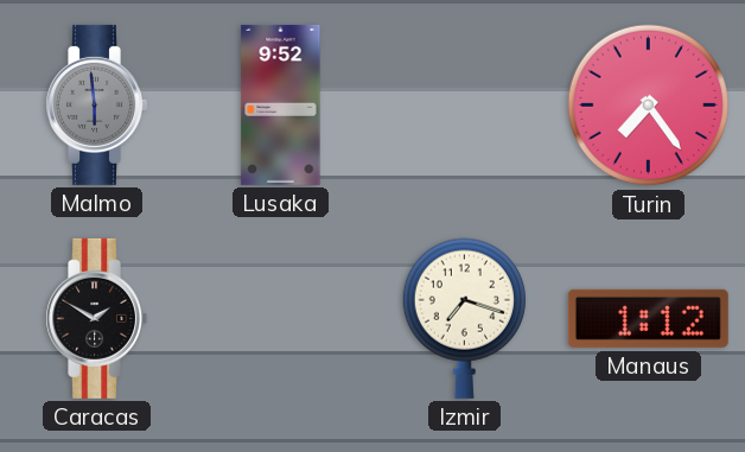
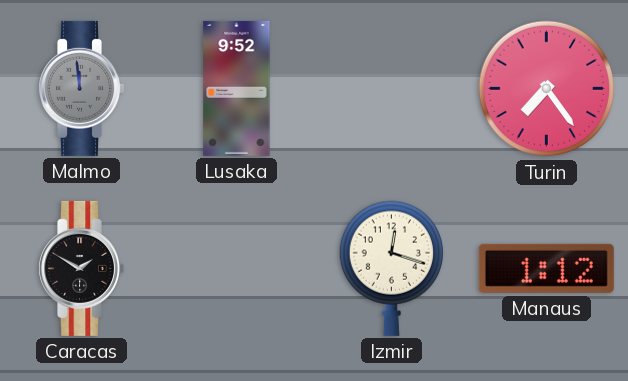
Malmo: 5:59 -> 11:59
Izmir: 7:18 -> 12:18
